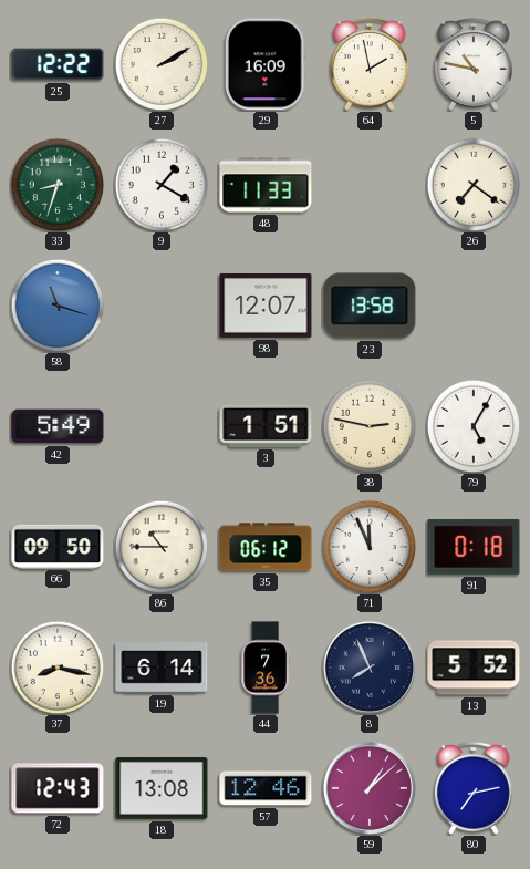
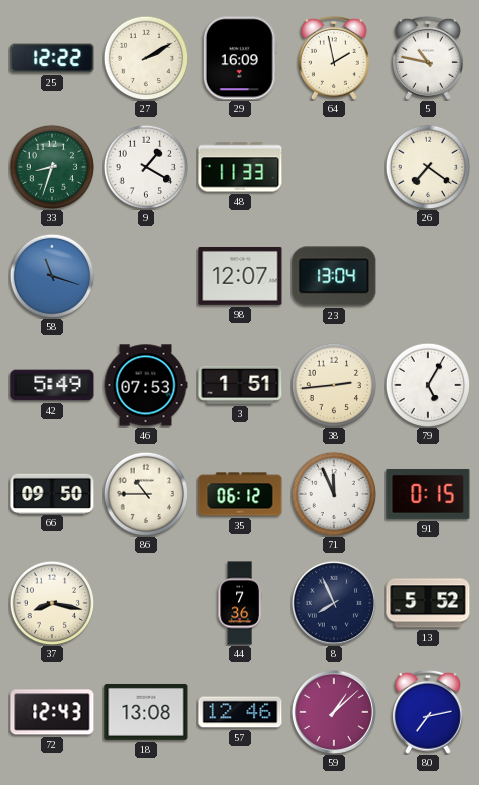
23: 13:58 -> 13:04
46: none -> 07:53
38: 2:47 -> 2:44
91: 0:18 -> 0:15
19: 6:14 -> none
